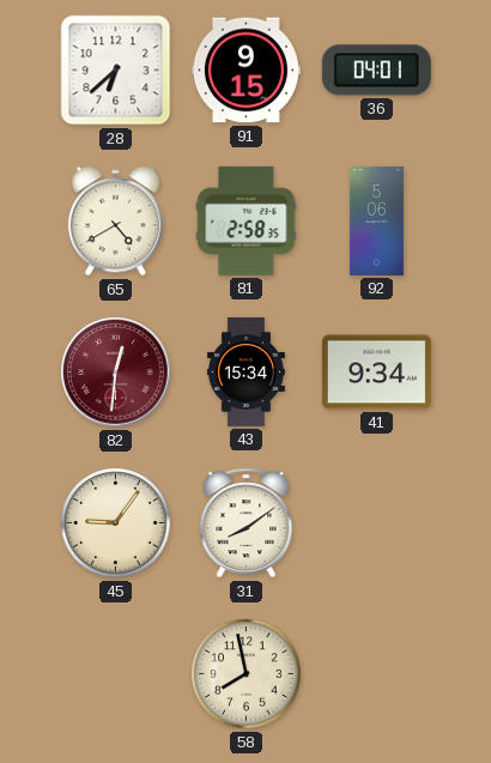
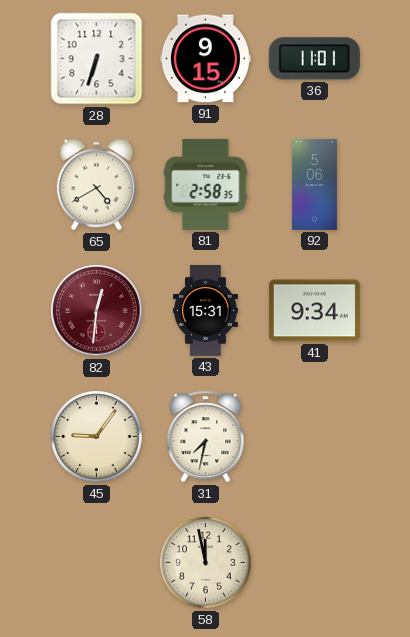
28: 6:38 -> 6:33
36: 04:01 -> 11:01
43: 15:34 -> 15:31
31: 8:09 -> 7:32
58: 7:58 -> 11:58
